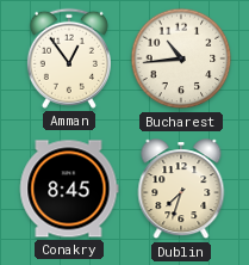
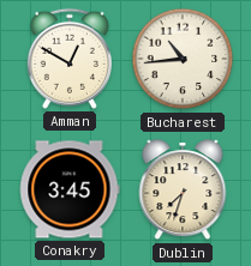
Amman: 12:54 -> 12:50
Conakry: 8:45 -> 3:45
